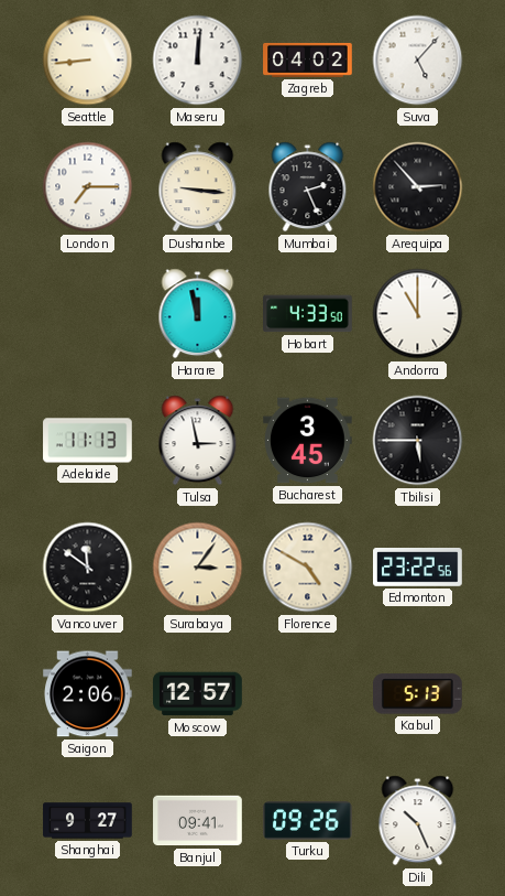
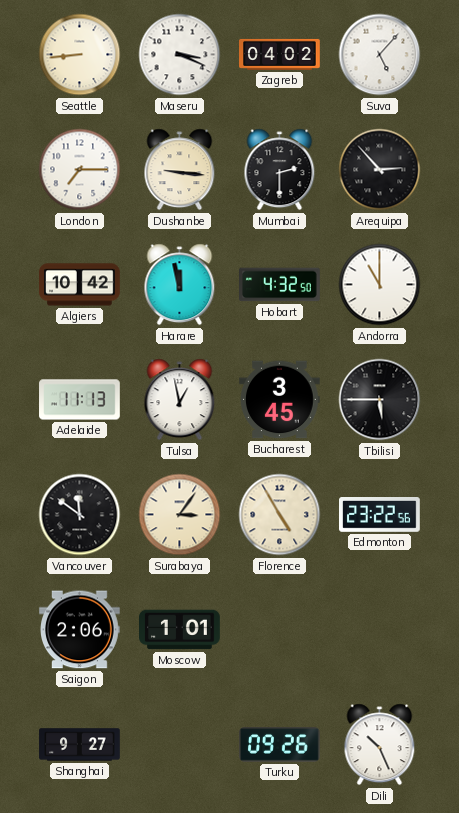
Maseru: 12:01 -> 3:19
Mumbai: 2:26 -> 2:30
Algiers: none -> 10:42
Hobart: 4:33 -> 4:32
Tulsa: 2:58 -> 12:58
Florence: 4:50 -> 4:55
Moscow: 12:57 -> 1:01
Kabul: 5:13 -> none
Banjul: 09:41 -> none
